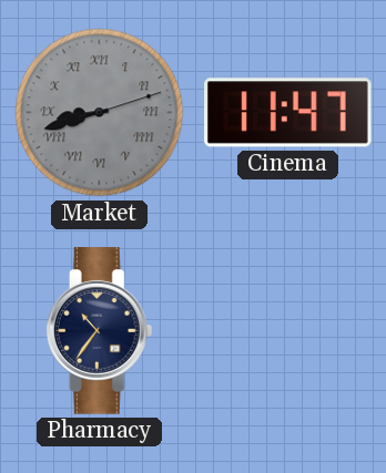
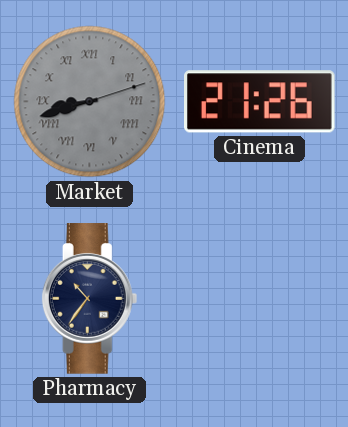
Cinema: 11:47 -> 21:26
